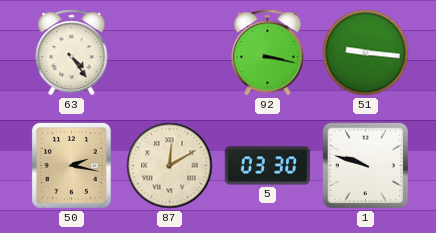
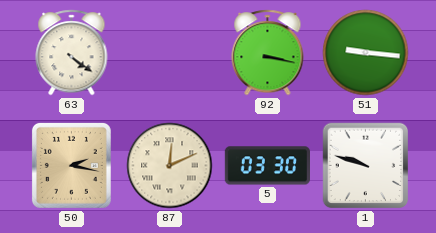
63: 4:24 -> 4:21
87: 12:10 -> 12:11
